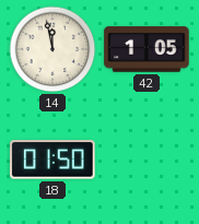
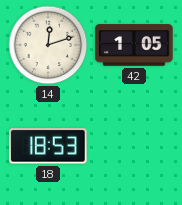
14: 11:58 -> 12:12
18: 01:50 -> 18:53
